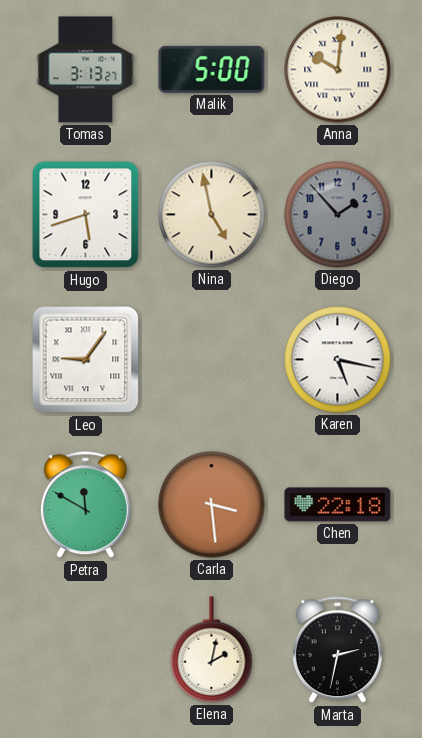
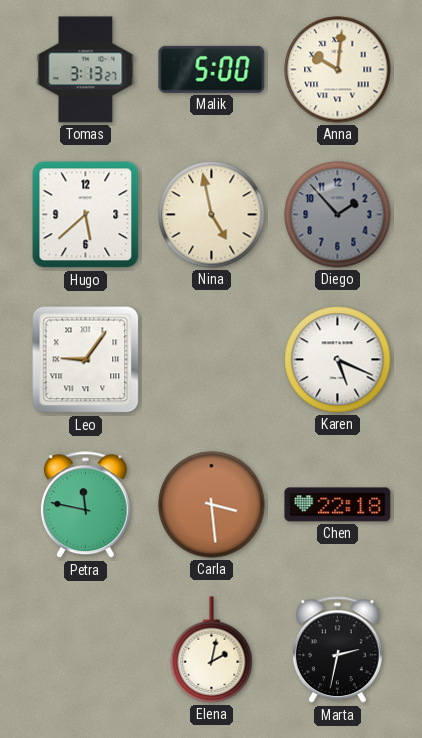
Hugo: 5:42 -> 5:38
Karen: 5:17 -> 5:19
Petra: 11:50 -> 11:47
